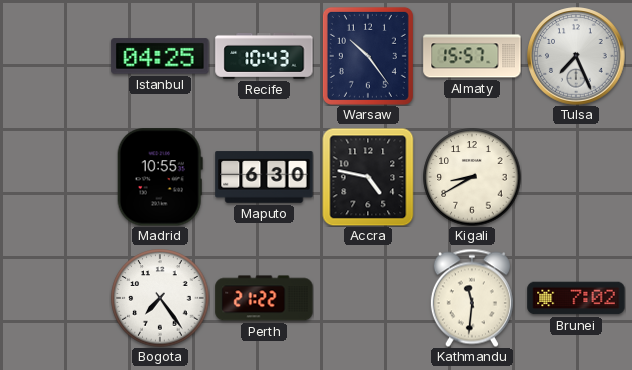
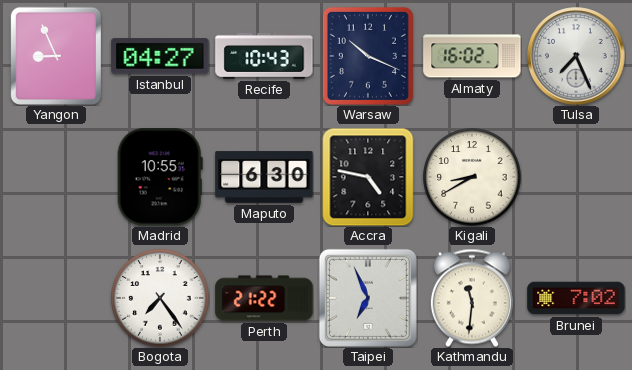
Yangon: none -> 8:56
Istanbul: 04:25 -> 04:27
Warsaw: 10:24 -> 10:19
Almaty: 15:57 -> 16:02
Taipei: none -> 6:56
